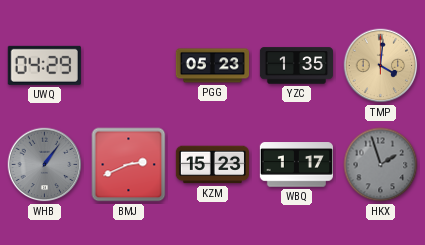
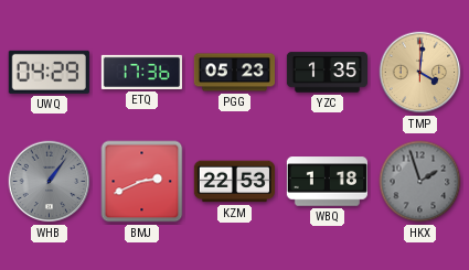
ETQ: none -> 17:36
KZM: 15:23 -> 22:53
WBQ: 1:17 -> 1:18
